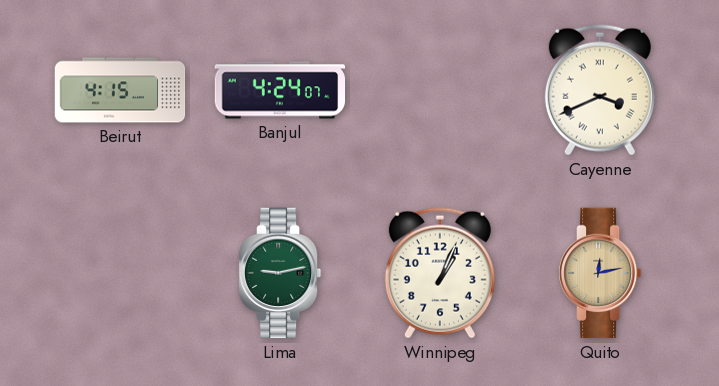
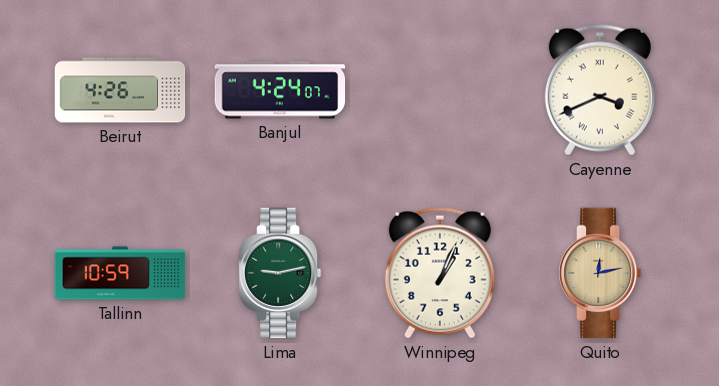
Beirut: 4:15 -> 4:26
Tallinn: none -> 10:59
